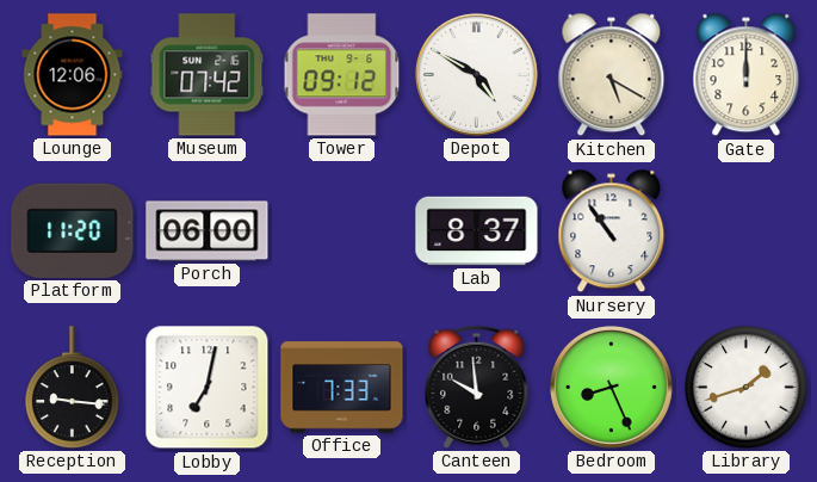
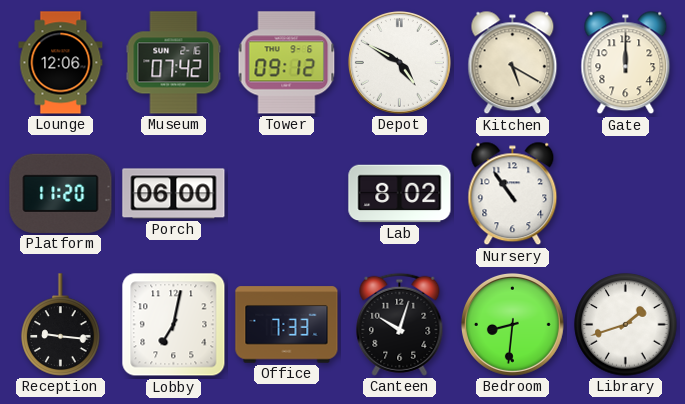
Lab: 8:37 -> 8:02
Canteen: 9:59 -> 10:03
Bedroom: 8:26 -> 8:31
